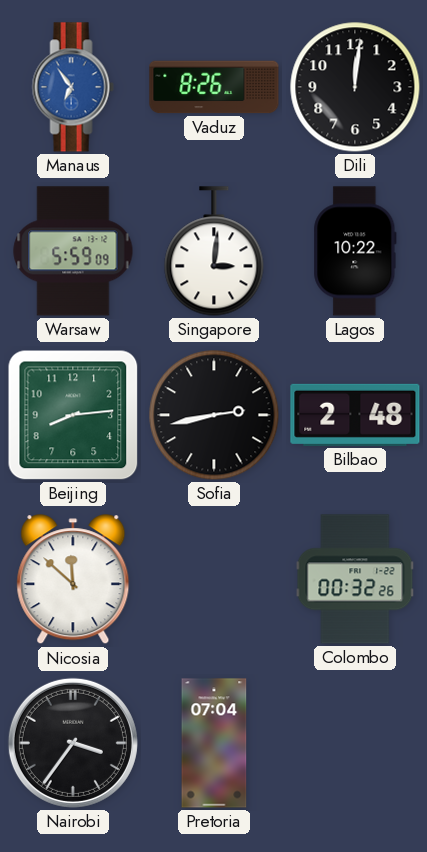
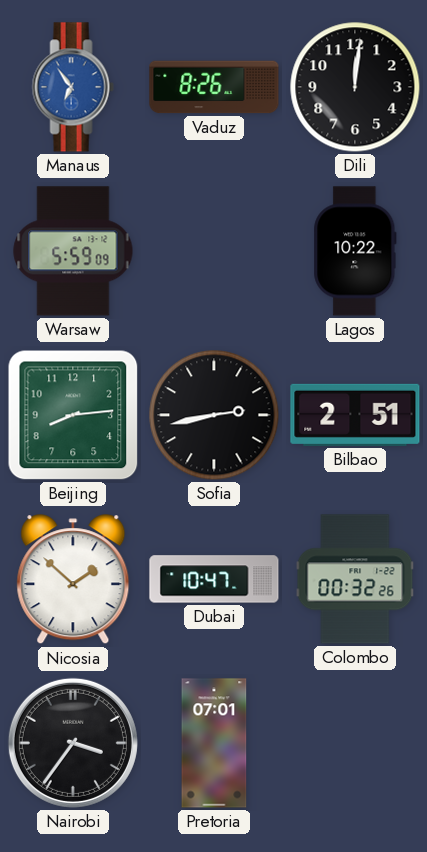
Singapore: 3:01 -> none
Bilbao: 2:48 -> 2:51
Nicosia: 11:52 -> 1:52
Dubai: none -> 10:47
Pretoria: 07:04 -> 07:01
